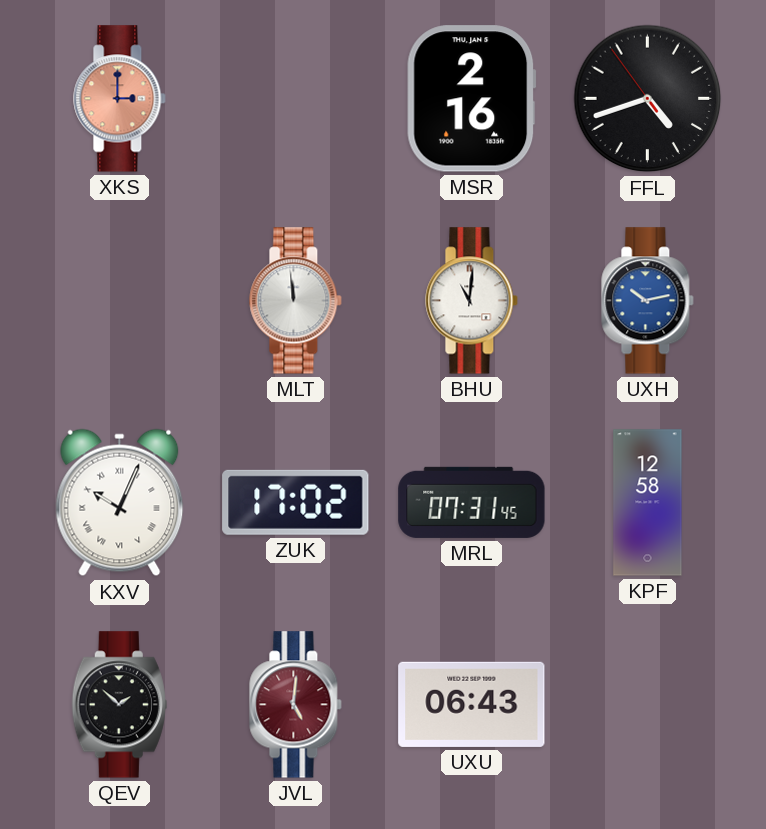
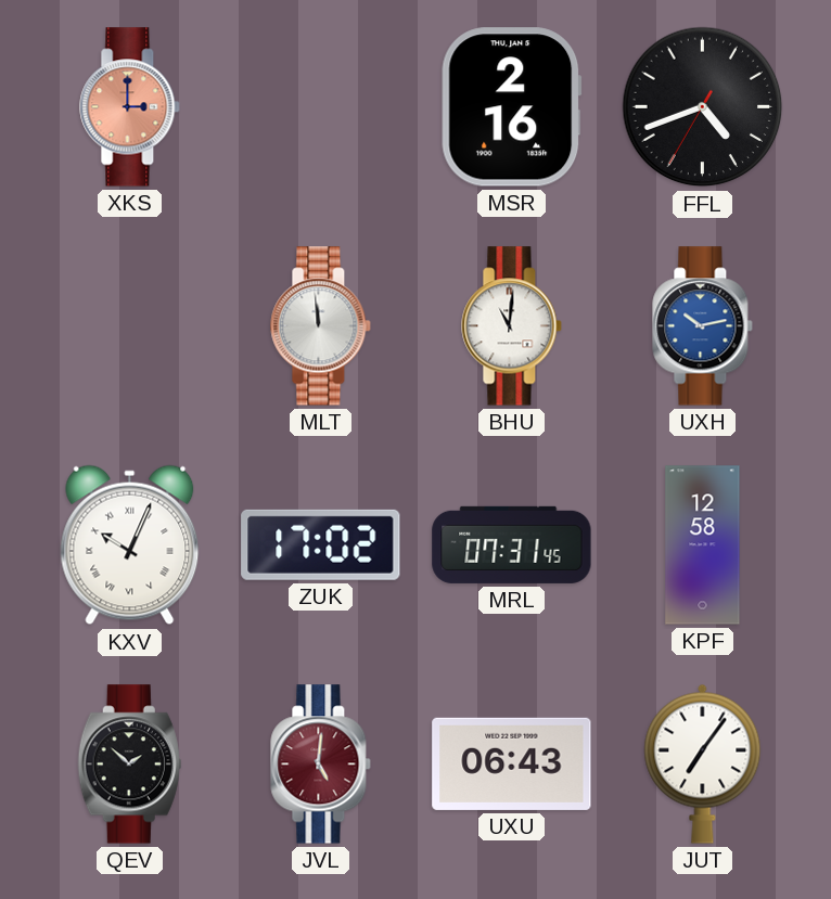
FFL: 4:41:54 -> 4:41:35
JUT: none -> 7:06
